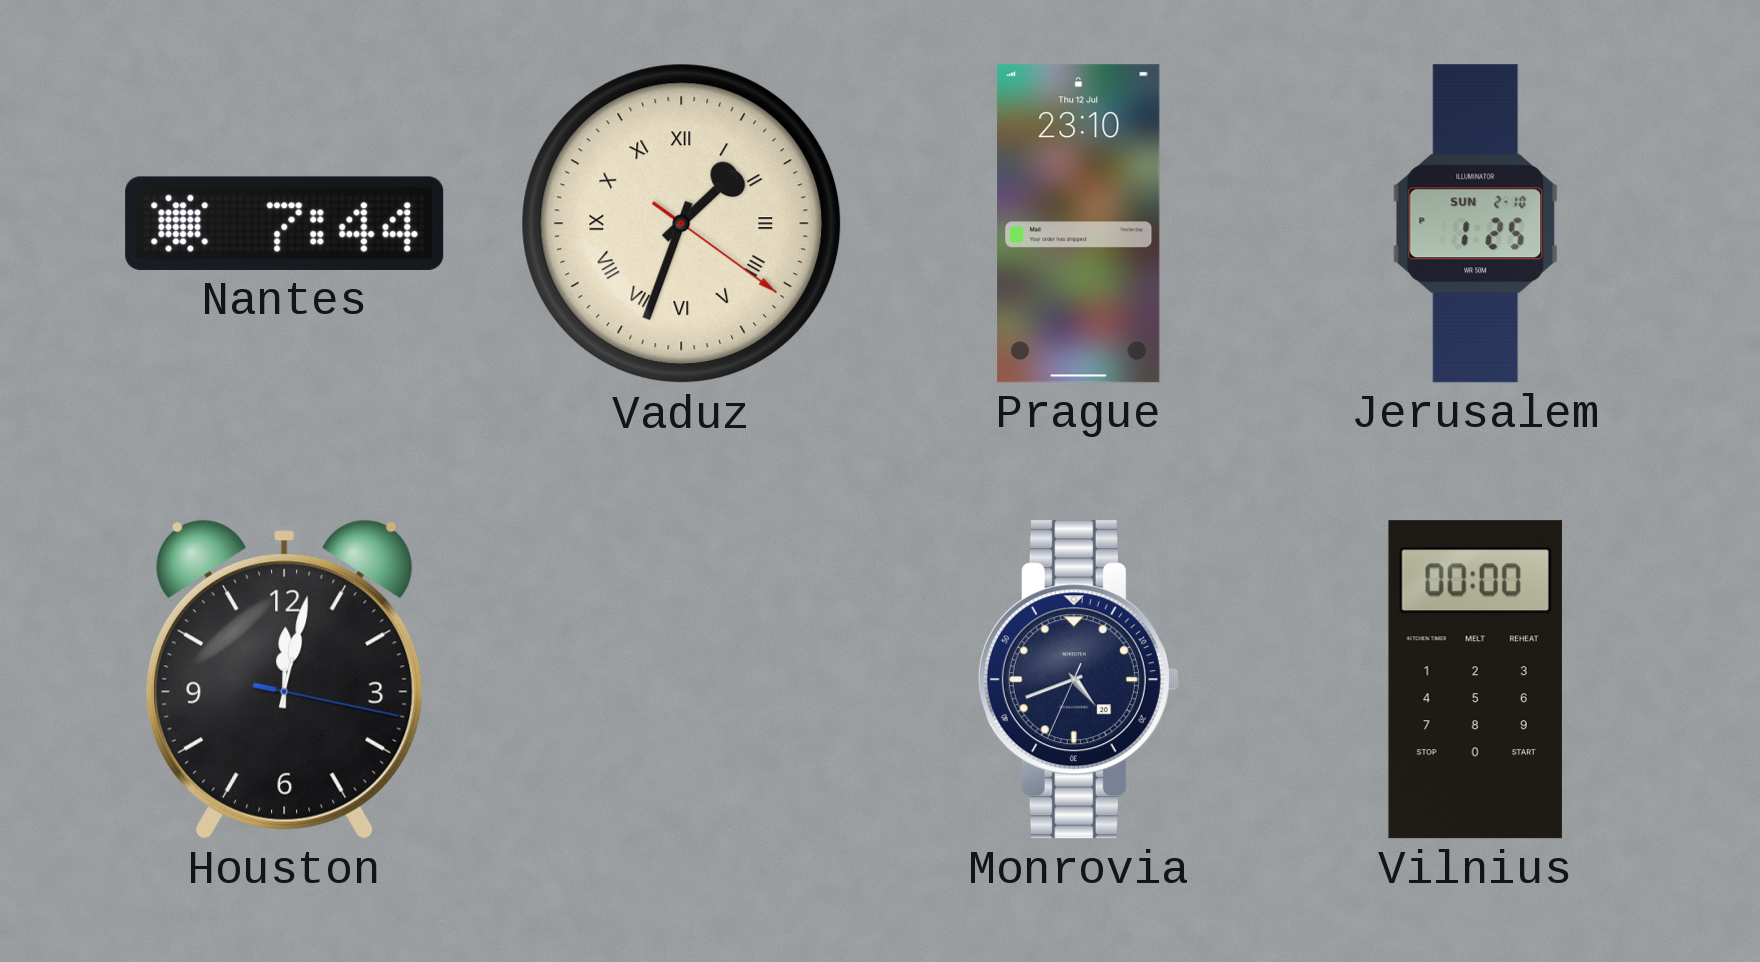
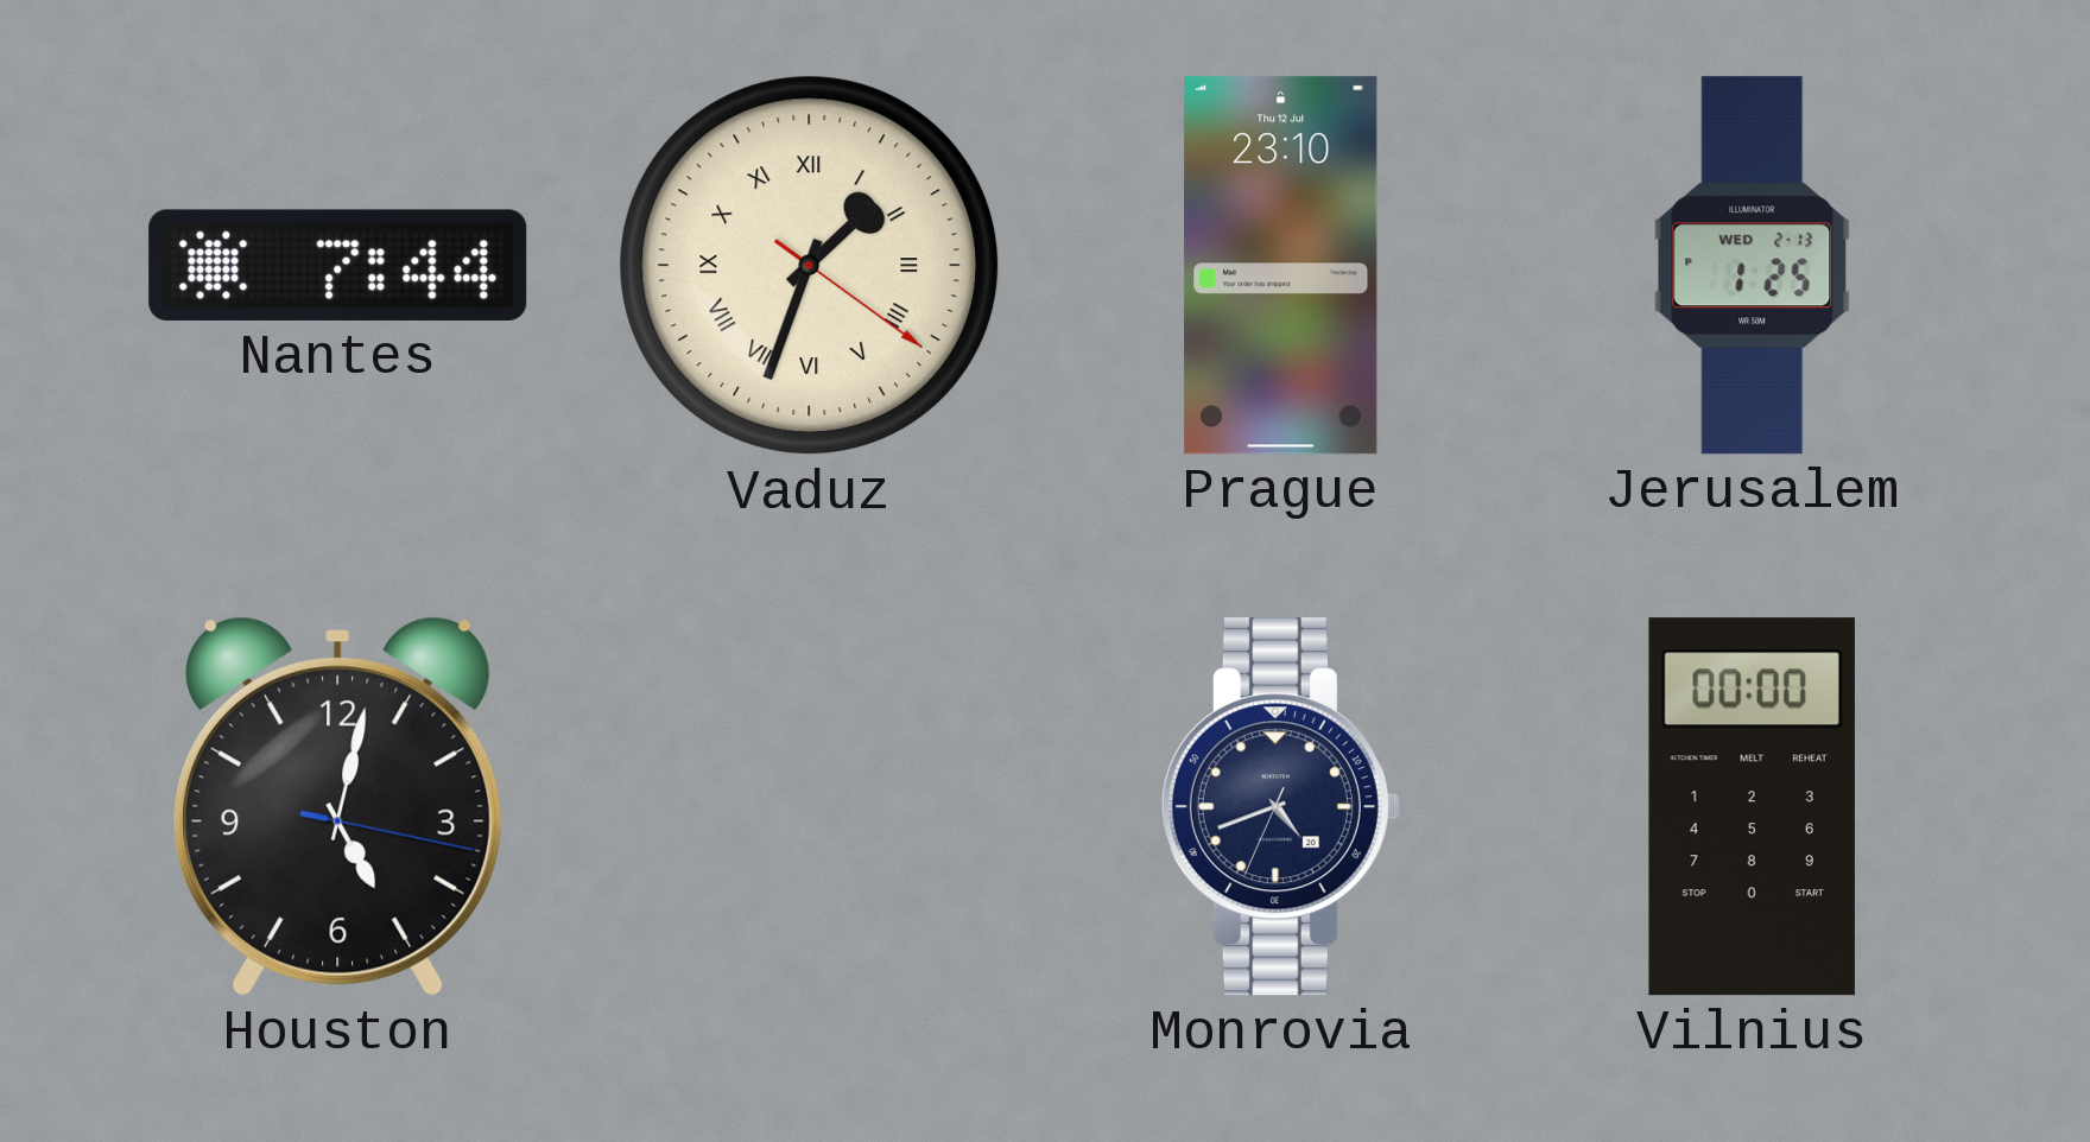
Jerusalem date: SUN 2-10 -> WED 2-13
Houston: 12:02 -> 5:02
